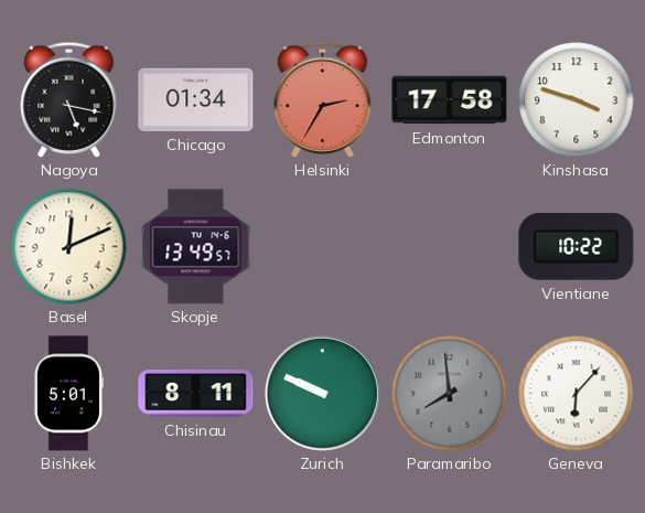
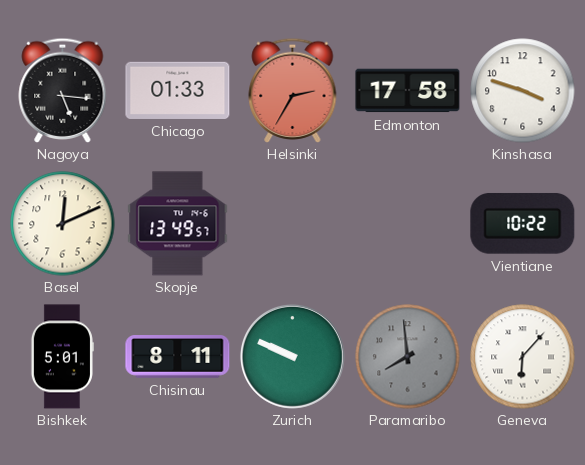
Nagoya: 5:17 -> 5:16
Chicago: 01:34 -> 01:33
